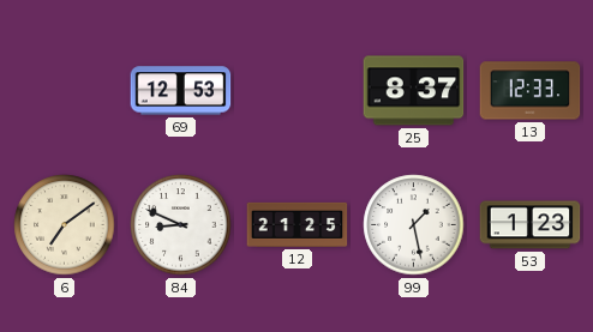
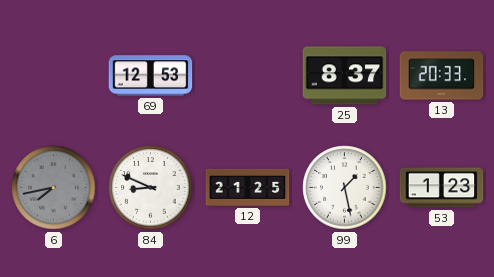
13: 12:33 -> 20:33
6: 7:09 -> 7:43
6 dial: cream -> grey
